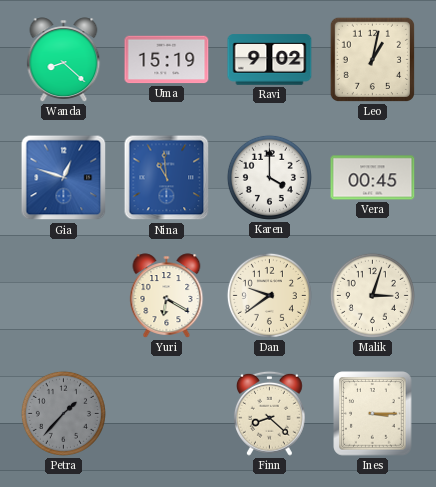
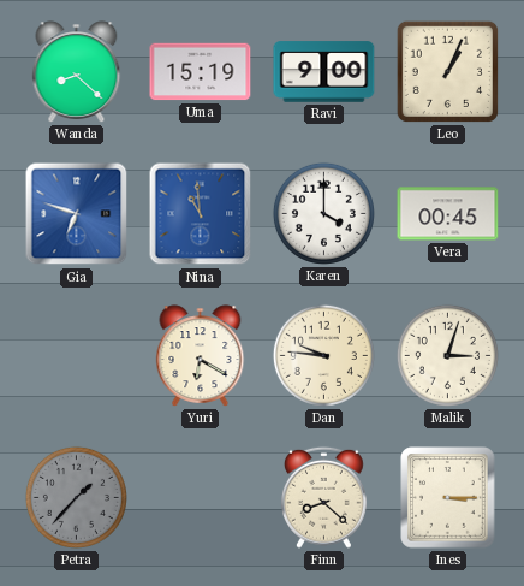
Ravi: 9:02 -> 9:00
Leo: 1:02 -> 1:04
Gia: 12:48 -> 6:48
Dan: 9:39 -> 9:46
